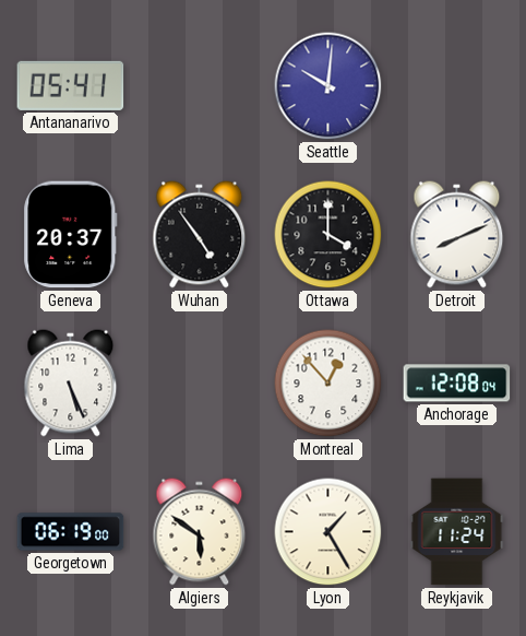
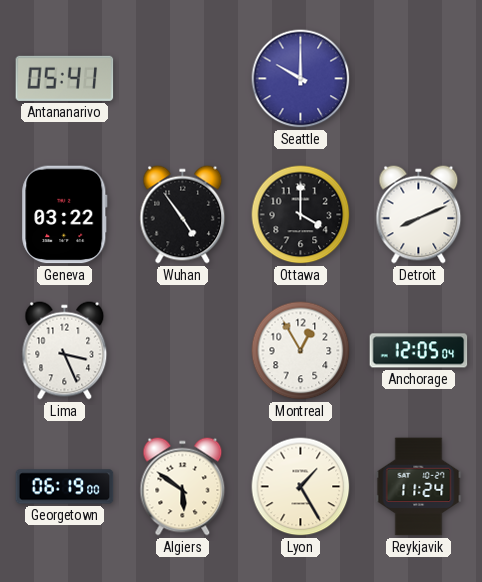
Seattle: 10:01 -> 10:00
Geneva: 20:37 -> 03:22
Lima: 5:26 -> 3:26
Montreal: 12:53 -> 12:55
Anchorage: 12:08 -> 12:05
